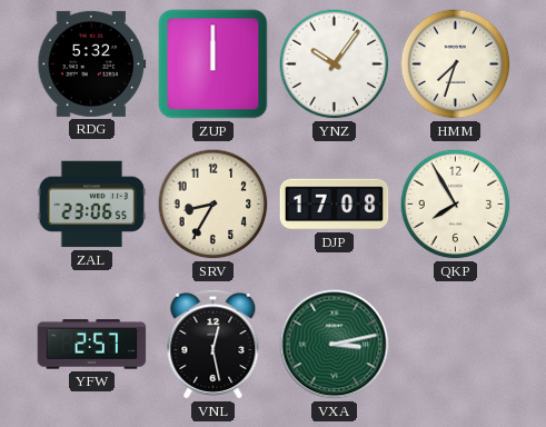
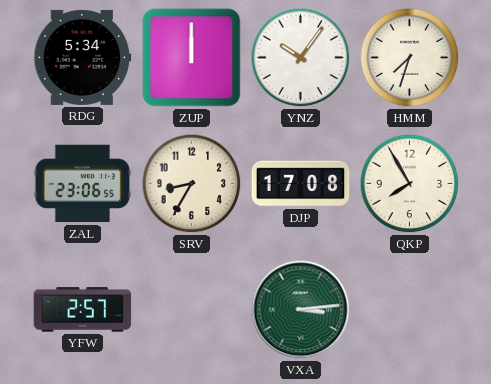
RDG: 5:32 -> 5:34
VNL: 12:28 -> none
VXA: 3:13 -> 3:14
